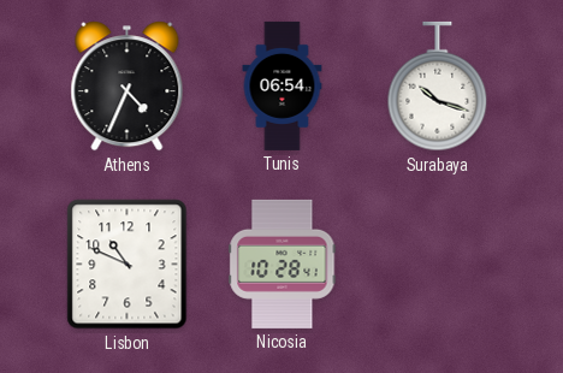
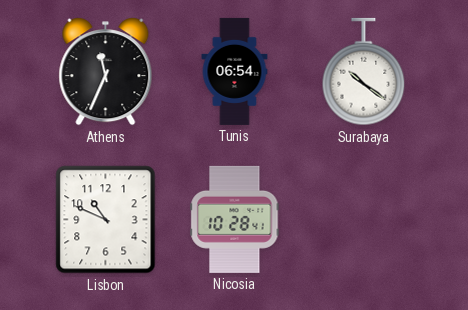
Athens: 4:34 -> 11:34
Surabaya: 10:18 -> 10:21
